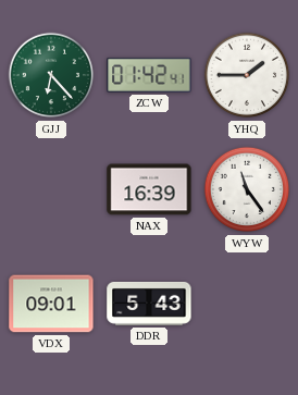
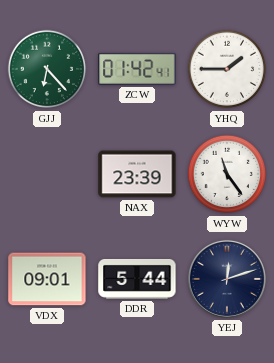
NAX: 16:39 -> 23:39
DDR: 5:43 -> 5:44
YEJ: none -> 12:12
